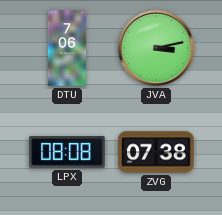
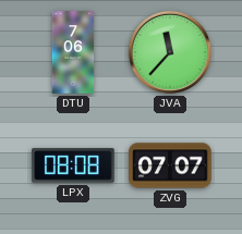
JVA: 3:13 -> 11:37
ZVG: 07:38 -> 07:07
